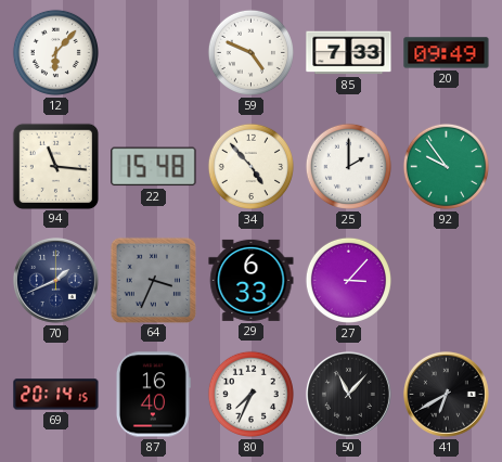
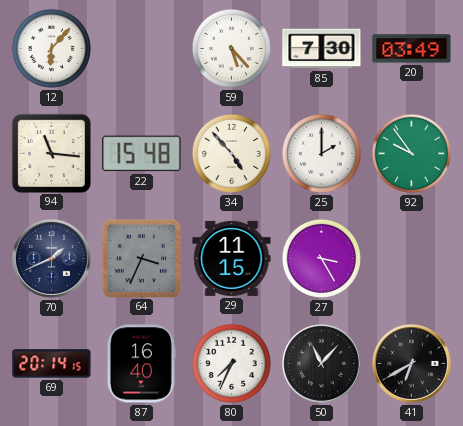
59: 4:49 -> 5:23
85: 7:33 -> 7:30
20: 09:49 -> 03:49
29: 6:33 -> 11:15
27: 3:07 -> 3:25
